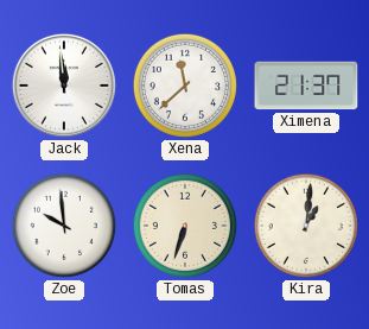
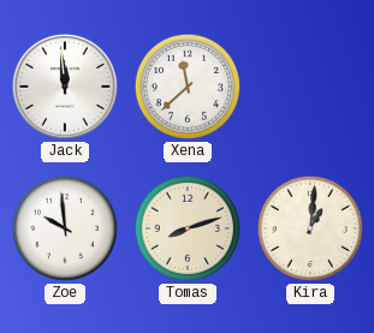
Ximena: 21:37 -> none
Tomas: 6:33 -> 8:12
